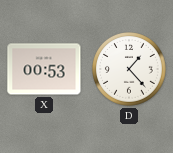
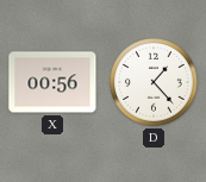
X: 00:53 -> 00:56
